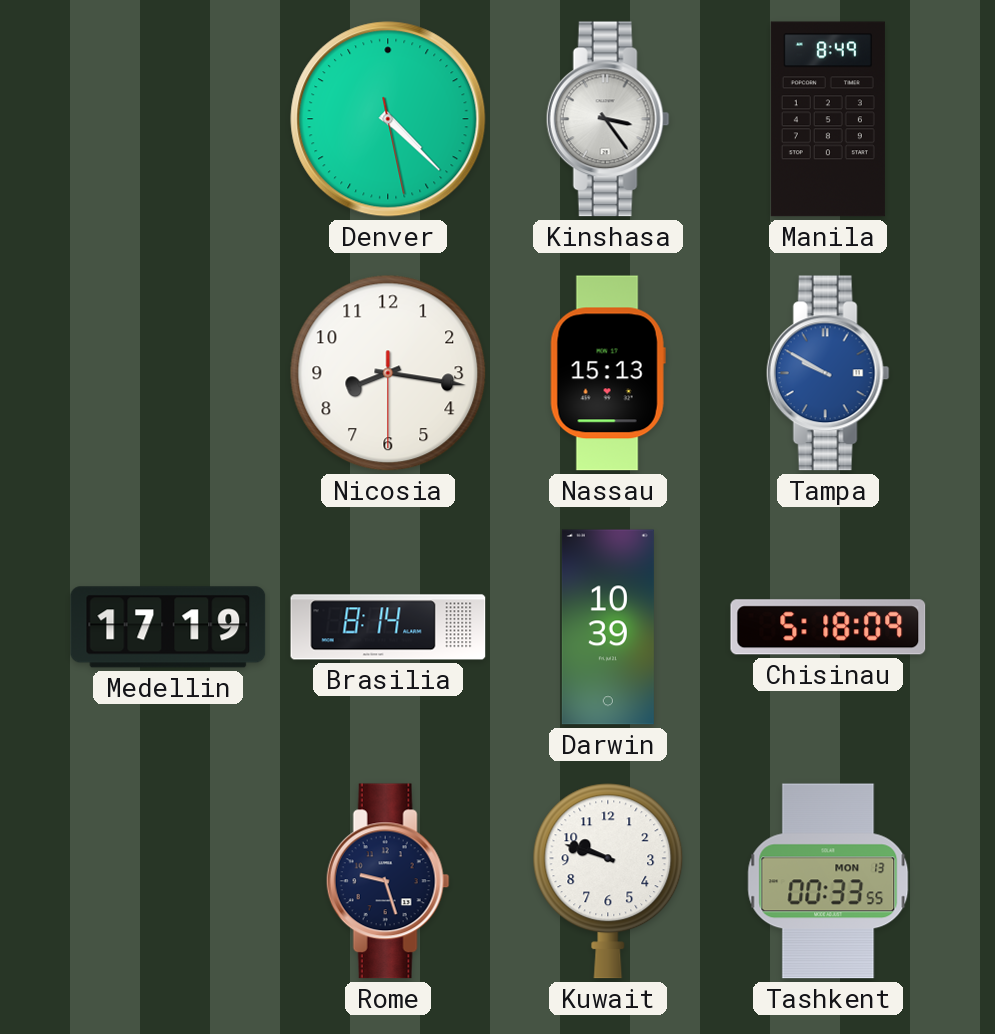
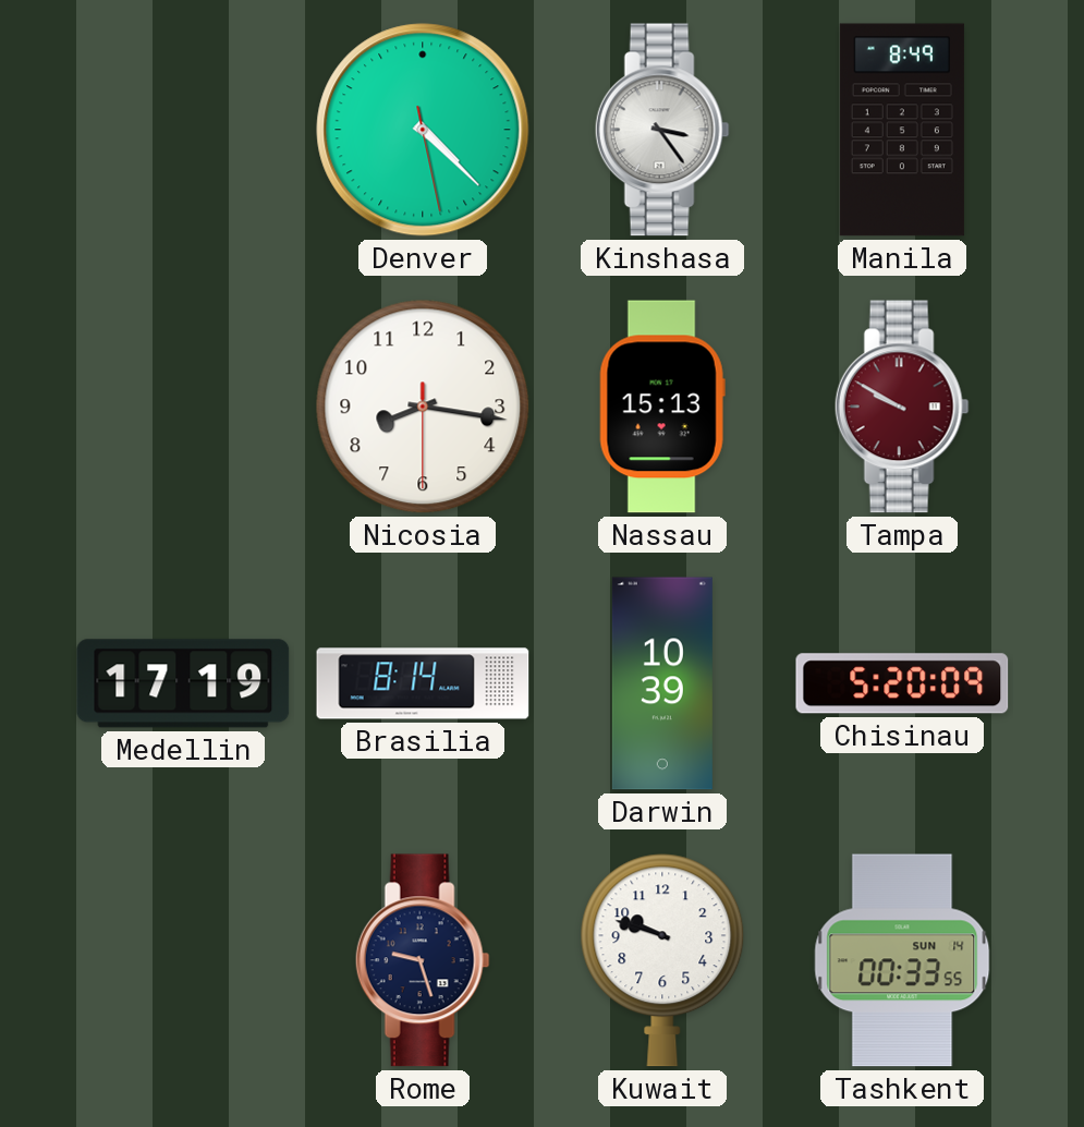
Tampa dial: blue -> burgundy
Chisinau: 5:18 -> 5:20
Tashkent date: MON 13 -> SUN 14
